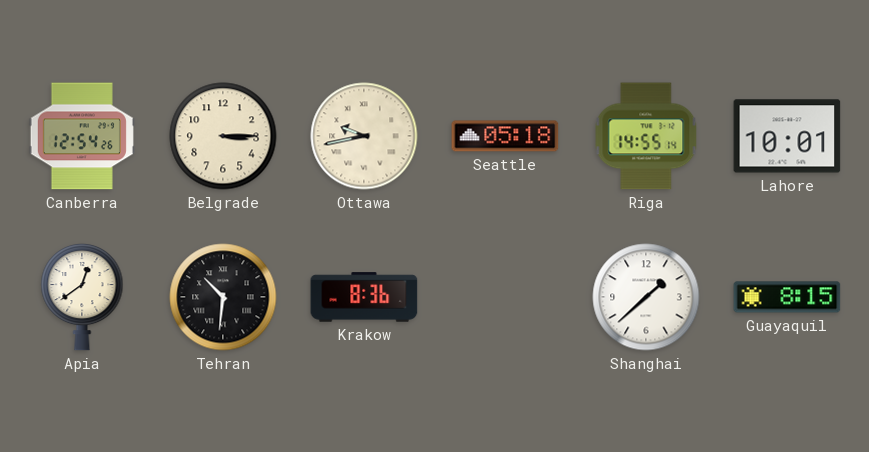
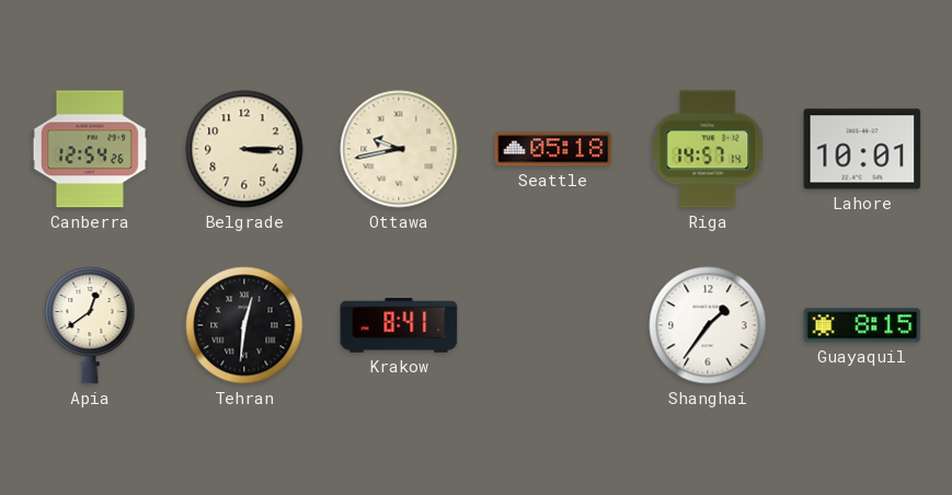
Riga: 14:55 -> 14:57
Tehran: 10:31 -> 12:31
Krakow: 8:36 -> 8:41
Shanghai: 1:38 -> 1:36
